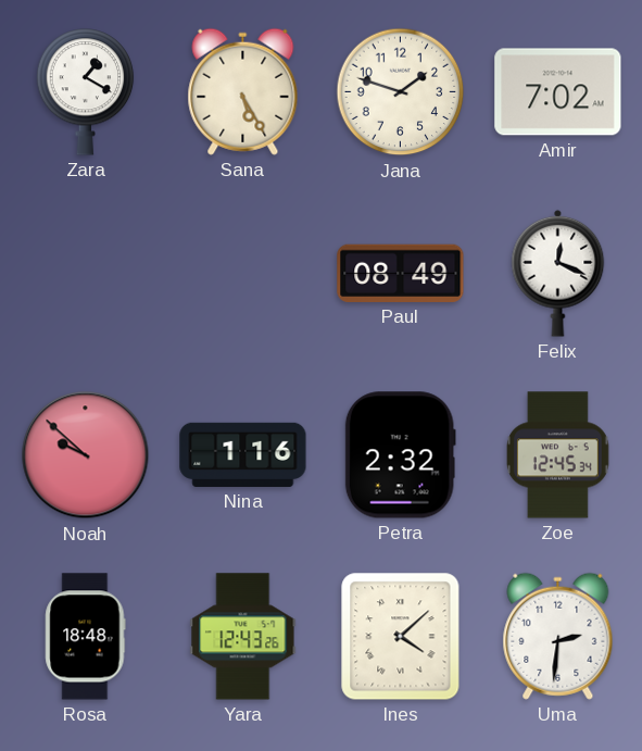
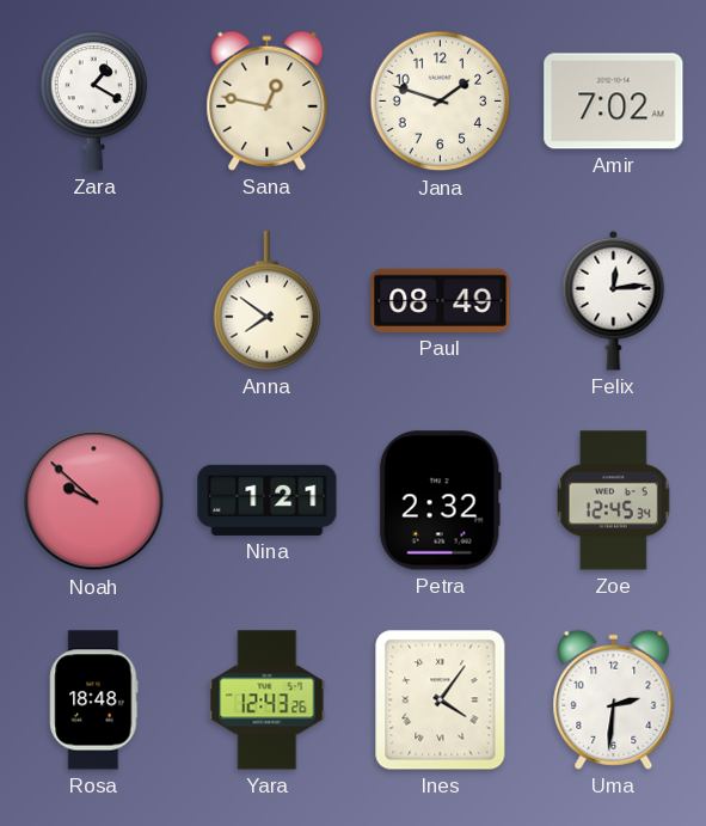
Sana: 5:25 -> 12:47
Anna: none -> 7:51
Felix: 12:19 -> 12:14
Nina: 1:16 -> 1:21
Ines: 4:08 -> 4:06
